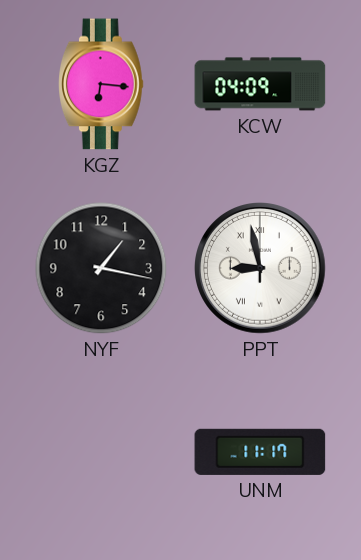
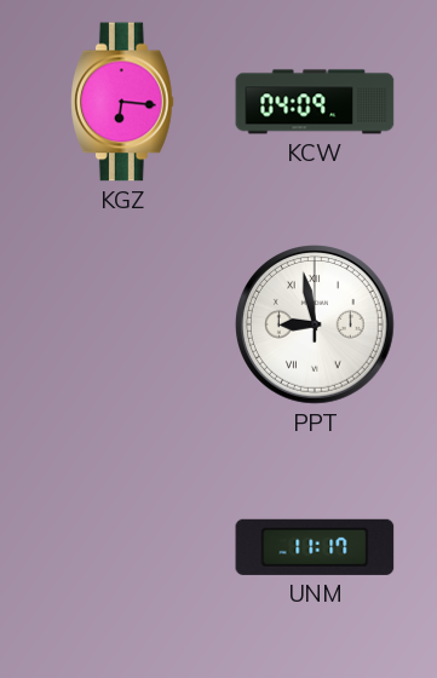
NYF: 1:17 -> none
